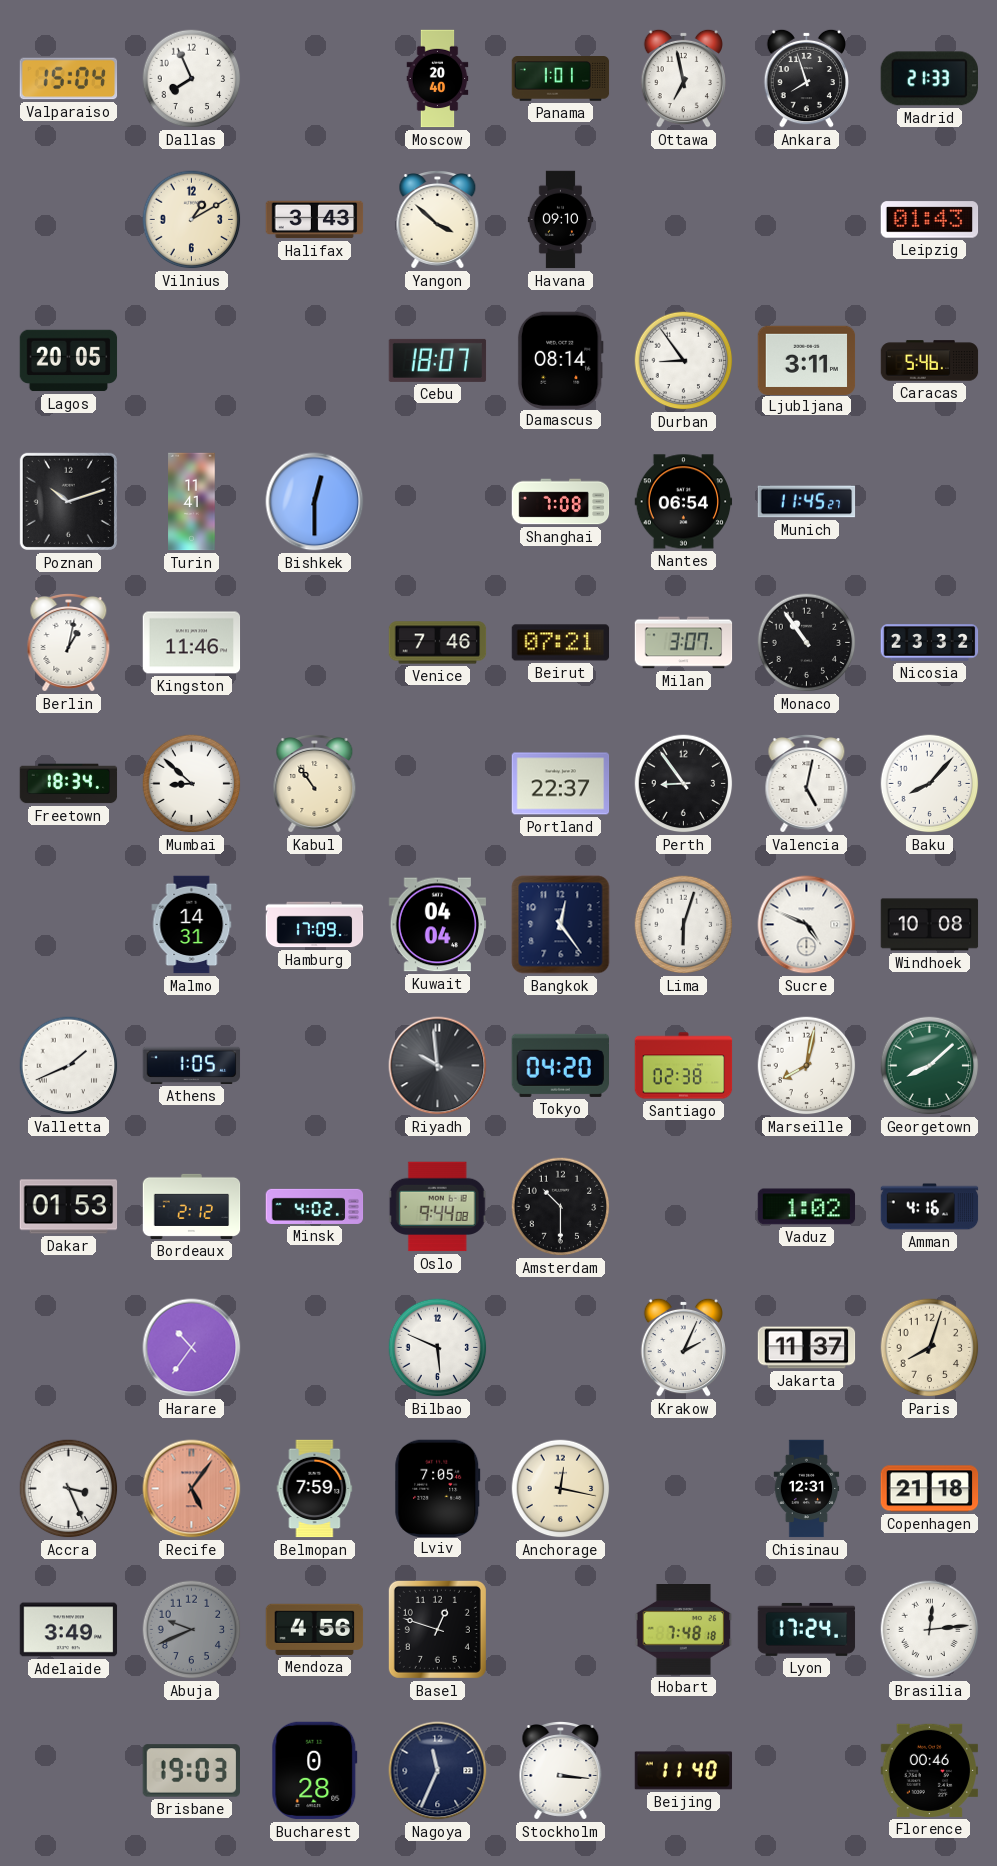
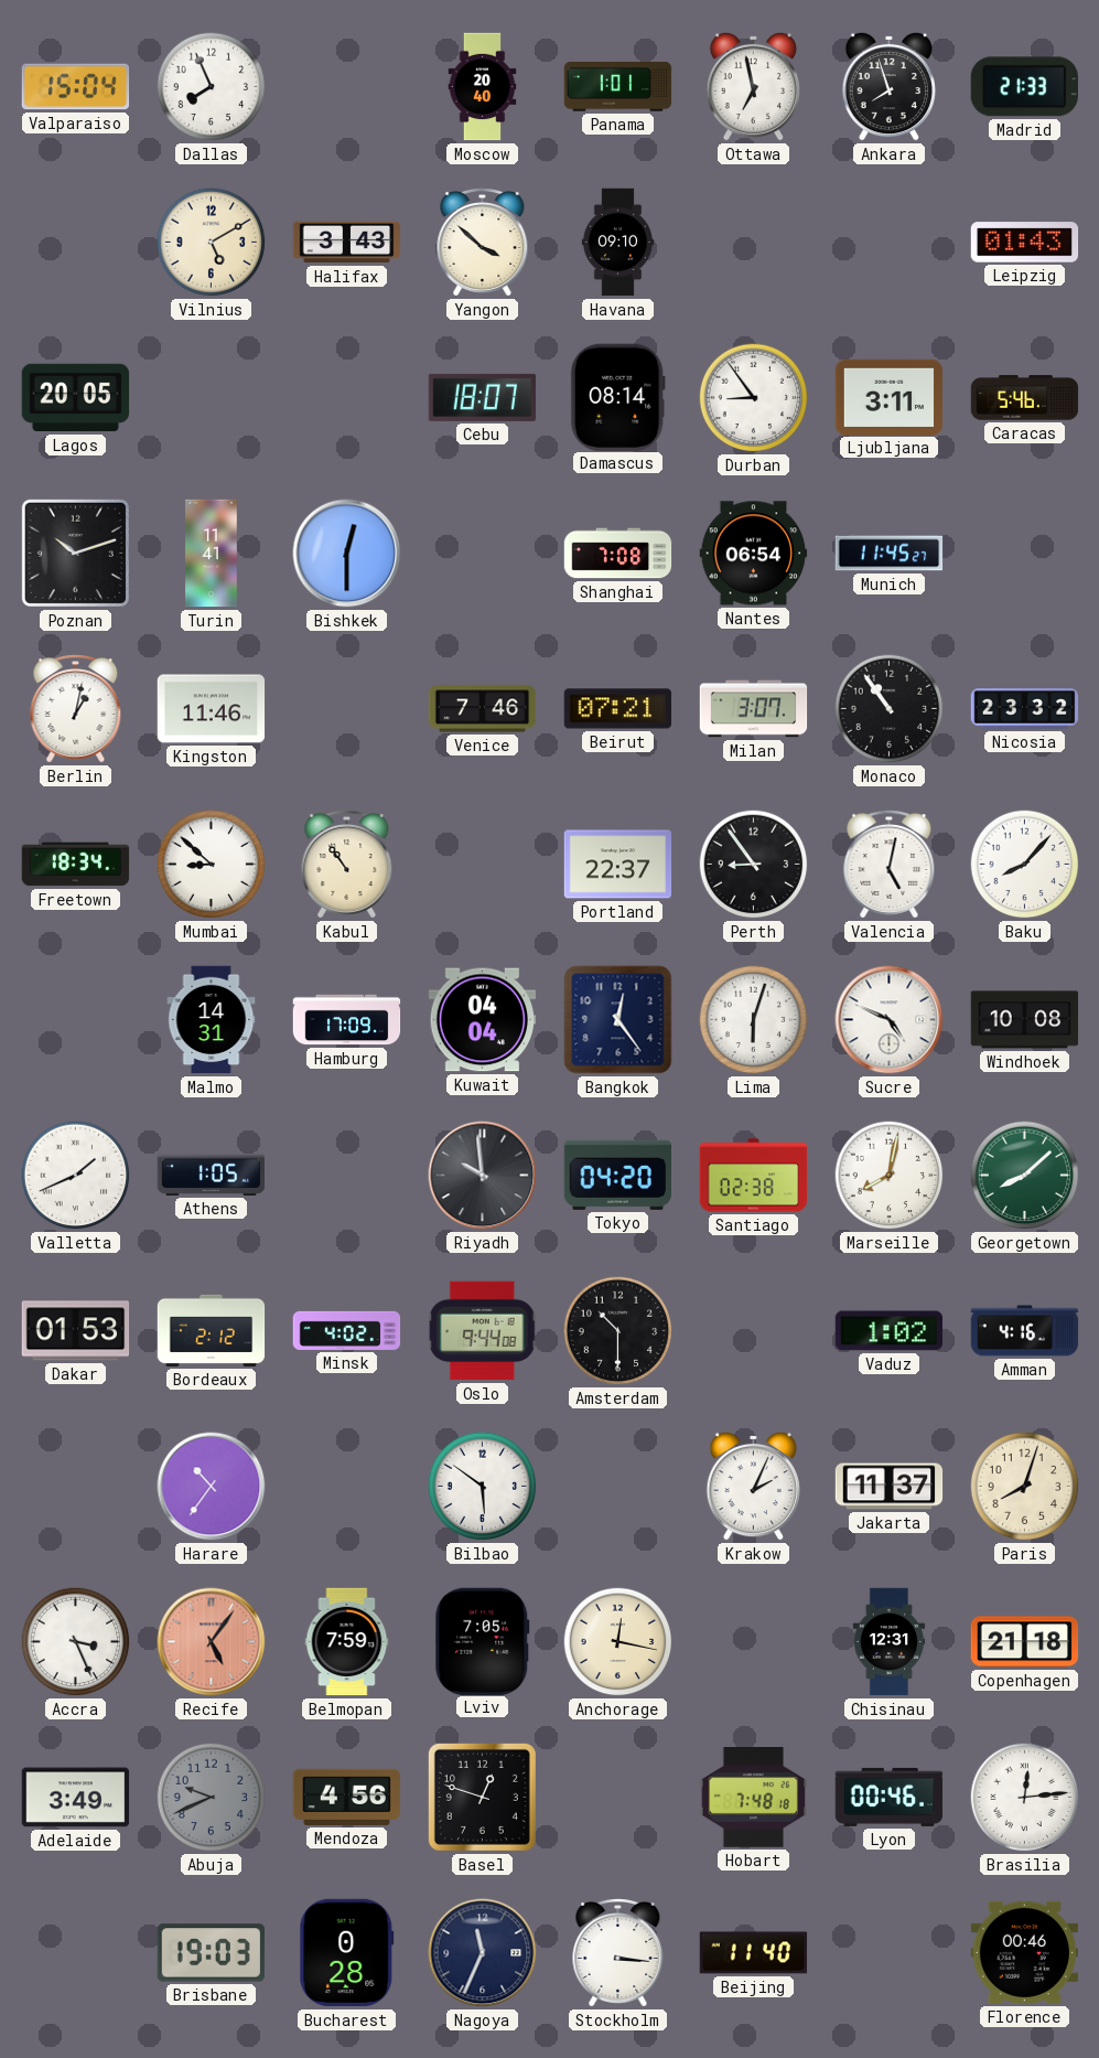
Vilnius: 1:10 -> 5:10
Bilbao: 5:49 -> 5:51
Lyon: 17:24 -> 00:46
